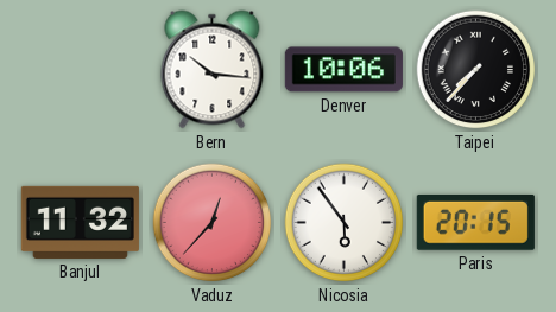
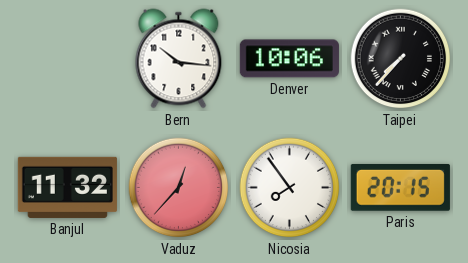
Nicosia: 5:54 -> 7:54
